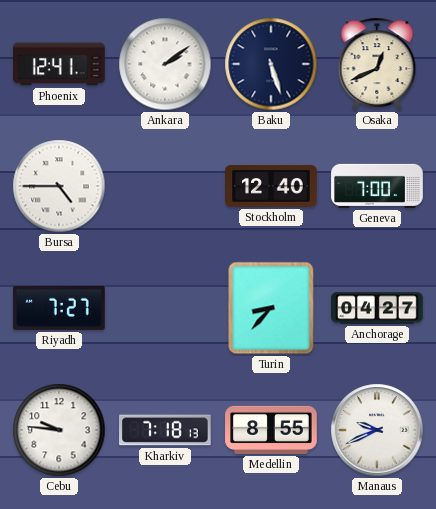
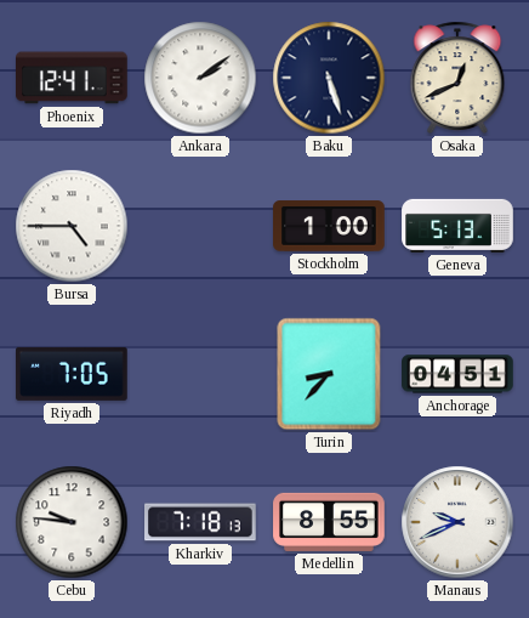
Stockholm: 12:40 -> 1:00
Geneva: 7:00 -> 5:13
Riyadh: 7:27 -> 7:05
Anchorage: 04:27 -> 04:51
